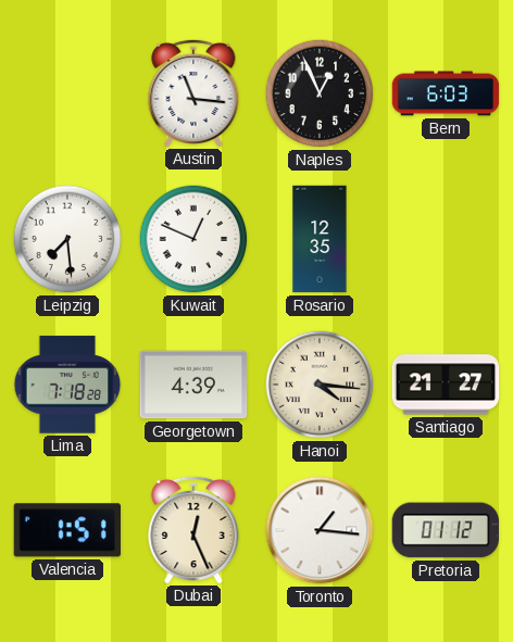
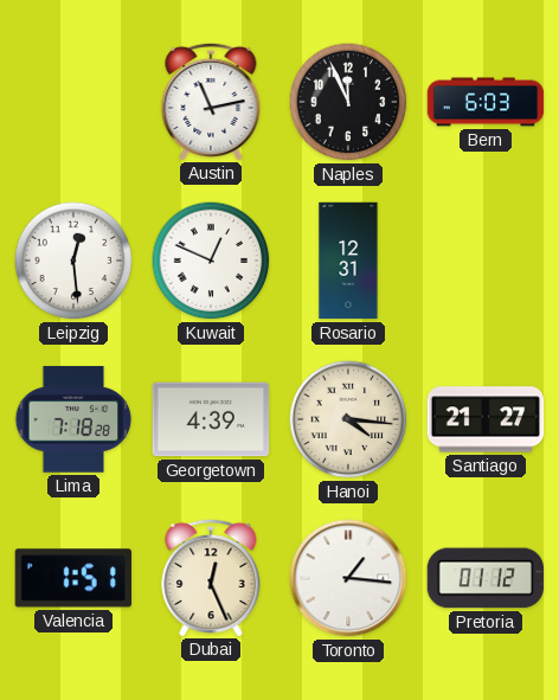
Austin: 11:16 -> 11:13
Naples: 12:56 -> 11:56
Leipzig: 7:29 -> 12:29
Rosario: 12:35 -> 12:31
